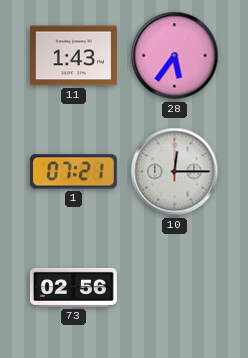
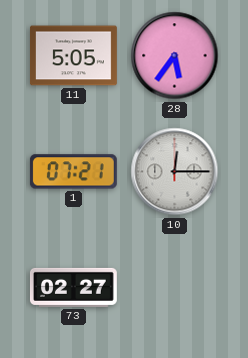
11: 1:43 -> 5:05
73: 02:56 -> 02:27
